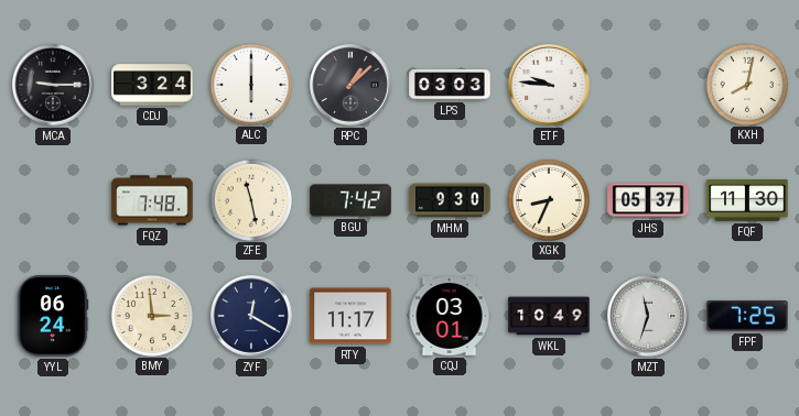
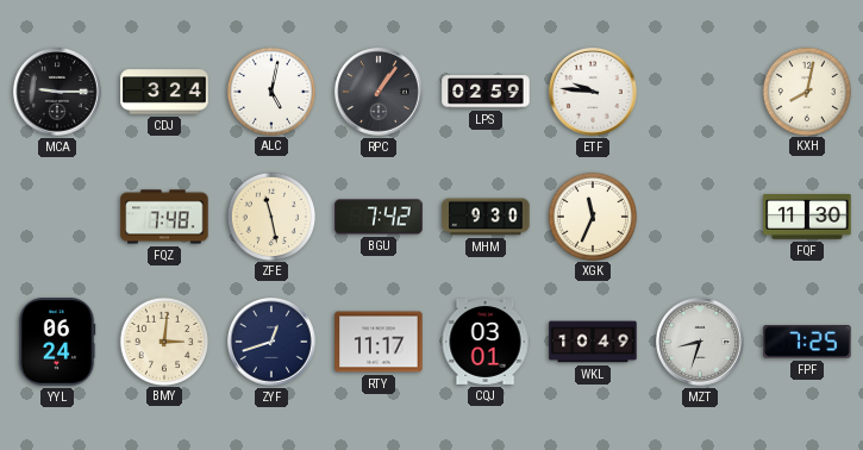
ALC: 6:00 -> 5:02
RPC: 1:08 -> 1:06
LPS: 03:03 -> 02:59
XGK: 8:34 -> 11:34
JHS: 05:37 -> none
BMY: 2:59 -> 3:01
ZYF: 12:20 -> 12:42
MZT: 11:33 -> 8:33
